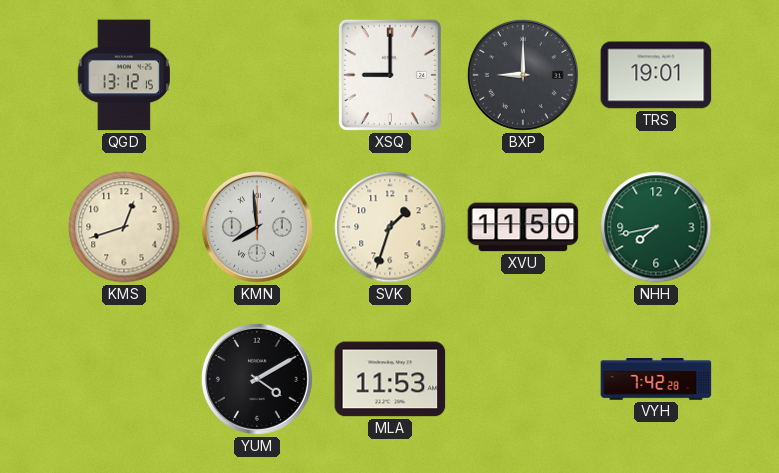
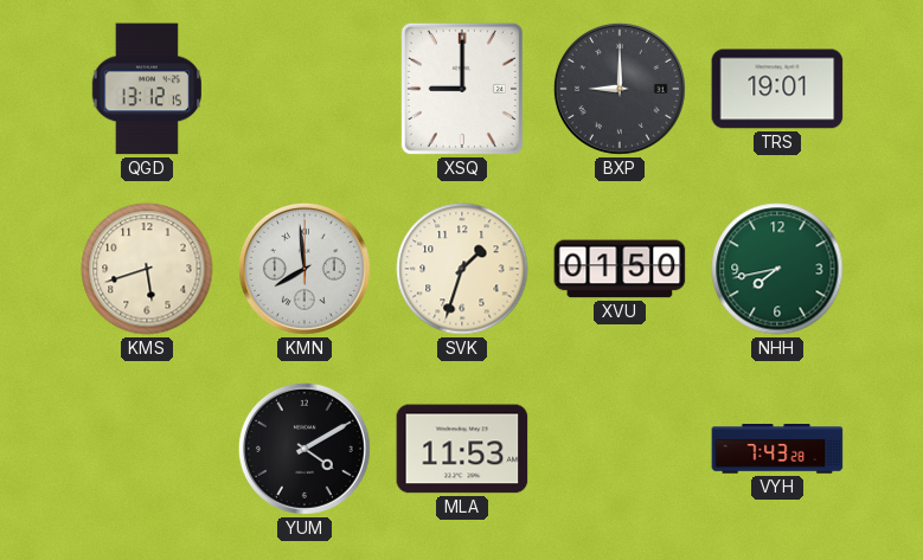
KMS: 12:42 -> 5:42
XVU: 11:50 -> 01:50
VYH: 7:42 -> 7:43
